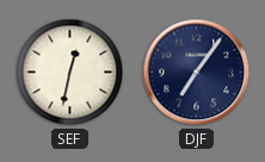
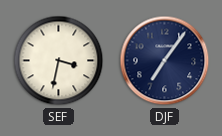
SEF: 12:32 -> 3:32
